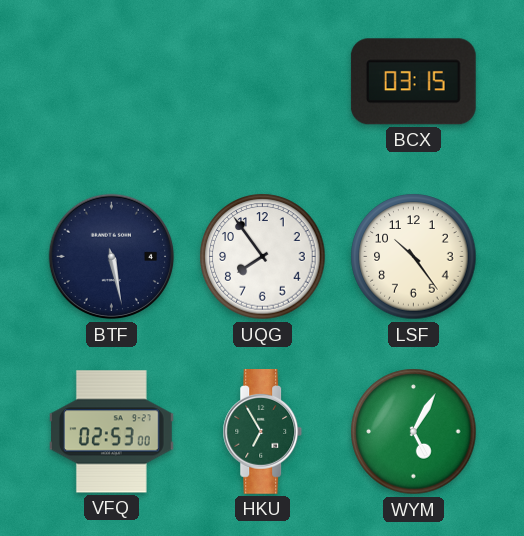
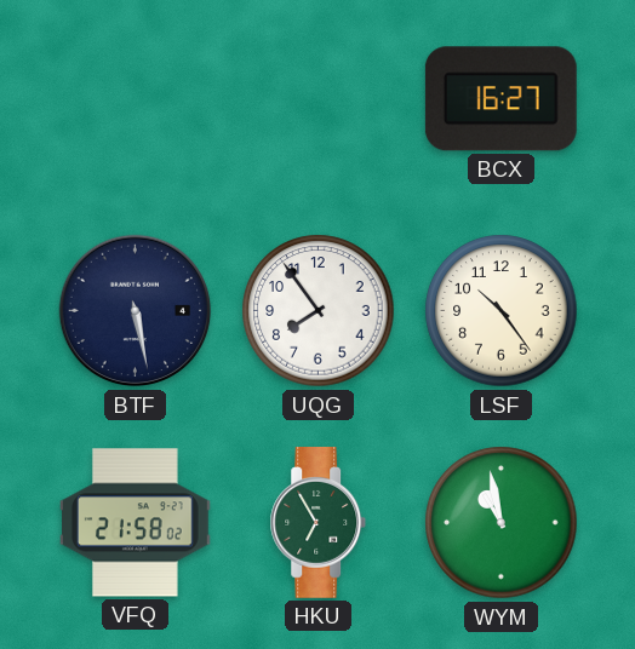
BCX: 03:15 -> 16:27
VFQ: 02:53 -> 21:58
WYM: 5:05 -> 10:58
